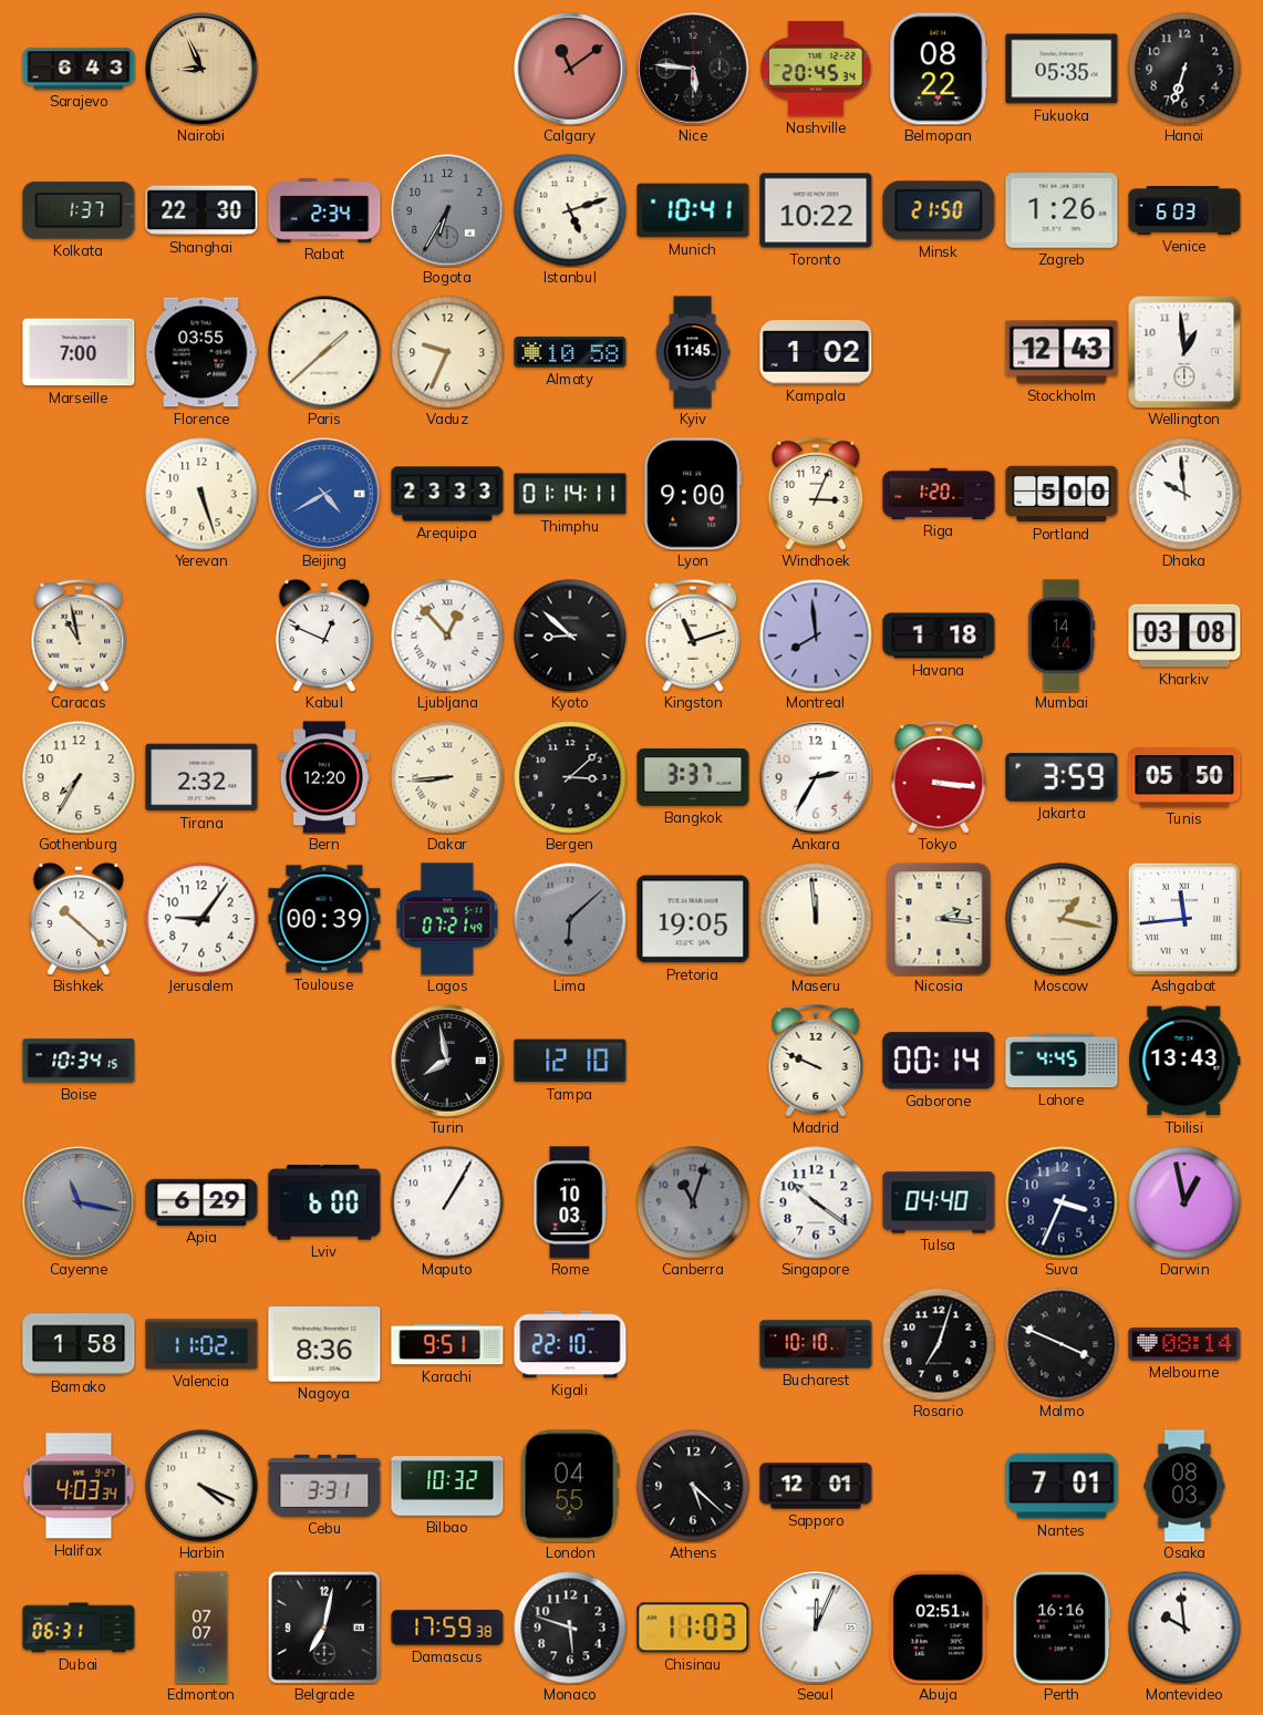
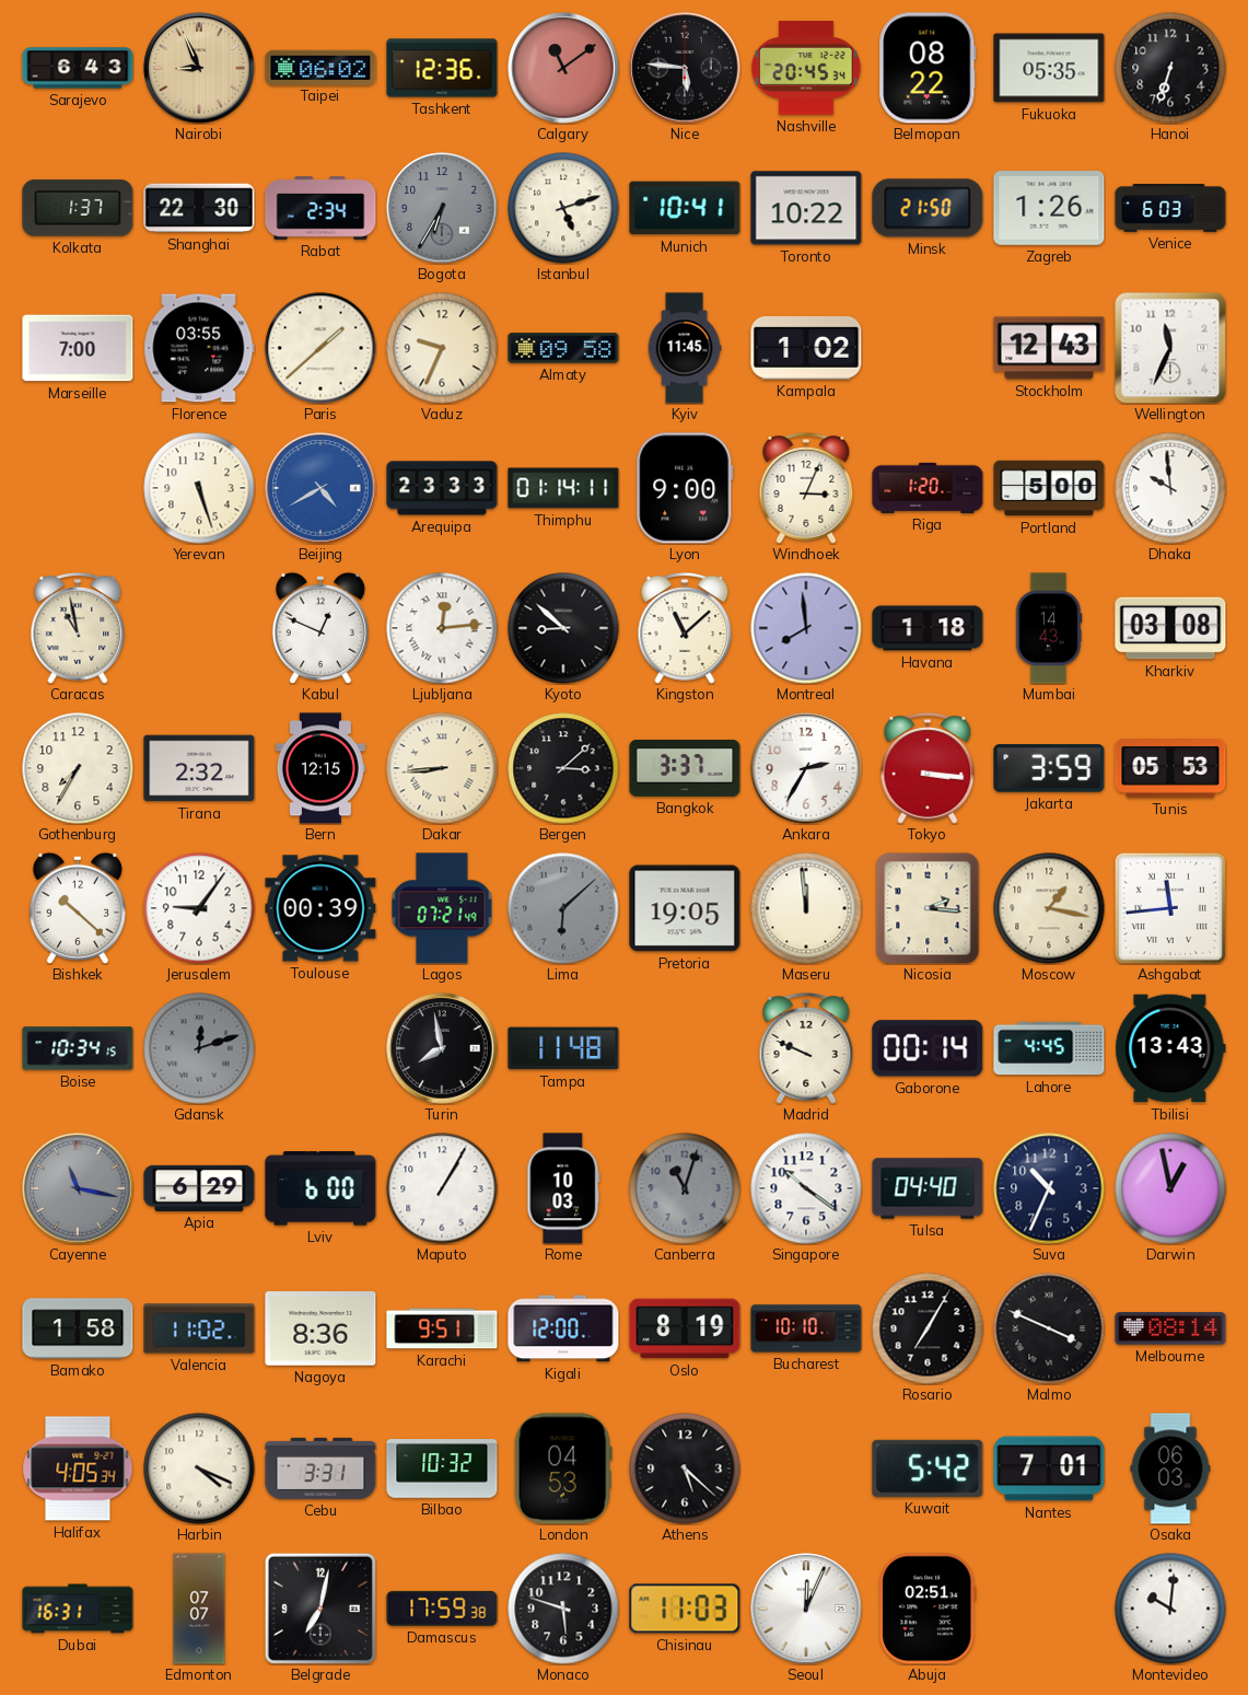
Taipei: none -> 06:02
Tashkent: none -> 12:36
Almaty: 10:58 -> 09:58
Wellington: 12:59 -> 11:34
Ljubljana: 12:53 -> 12:14
Kingston: 11:12 -> 11:08
Mumbai: 14:44 -> 14:43
Bern: 12:20 -> 12:15
Tunis: 05:50 -> 05:53
Gdansk: none -> 12:12
Tampa: 12:10 -> 11:48
Suva: 3:34 -> 10:34
Kigali: 22:10 -> 12:00
Oslo: none -> 8:19
Rosario: 7:03 -> 7:05
Halifax: 4:03 -> 4:05
London: 04:55 -> 04:53
Sapporo: 12:01 -> none
Kuwait: none -> 5:42
Osaka: 08:03 -> 06:03
Dubai: 06:31 -> 16:31
Perth: 16:16 -> none
Montevideo: 9:59 -> 10:01
